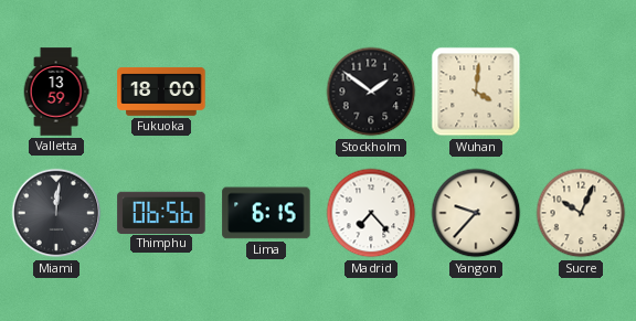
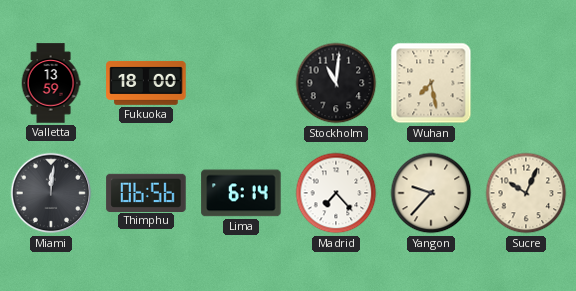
Stockholm: 1:51 -> 11:01
Wuhan: 4:01 -> 7:28
Lima: 6:15 -> 6:14
